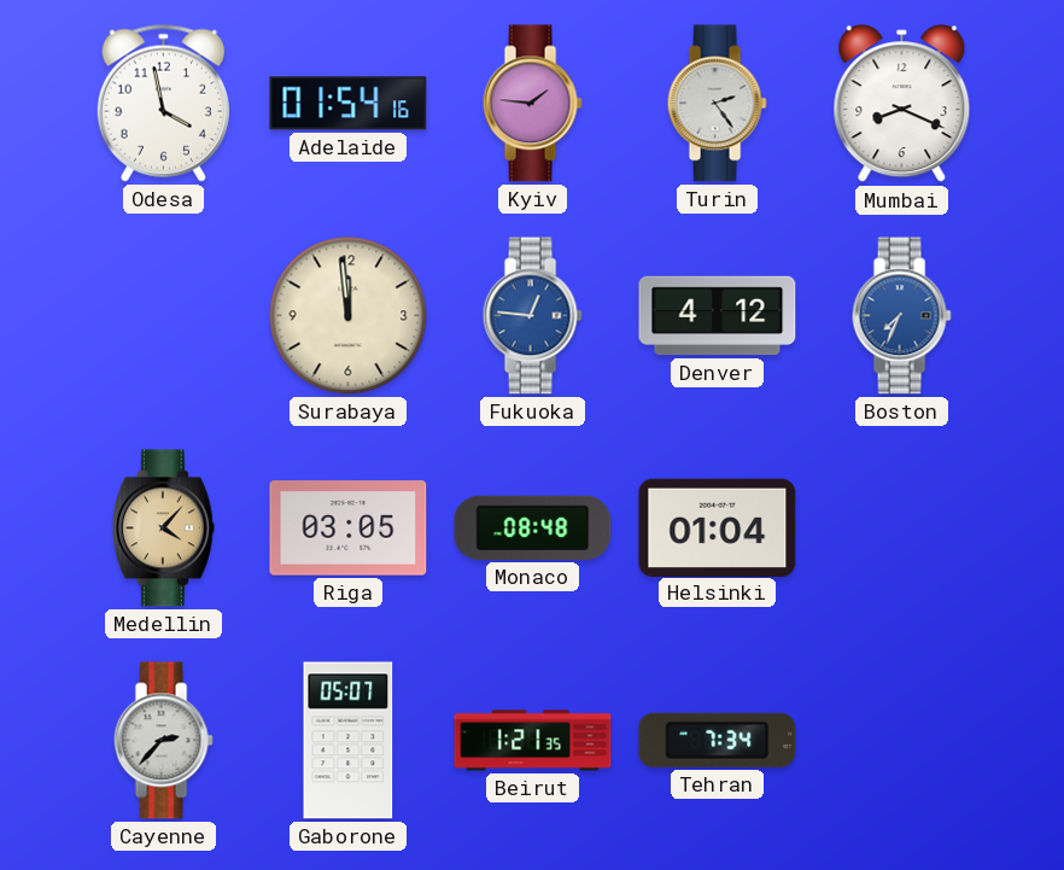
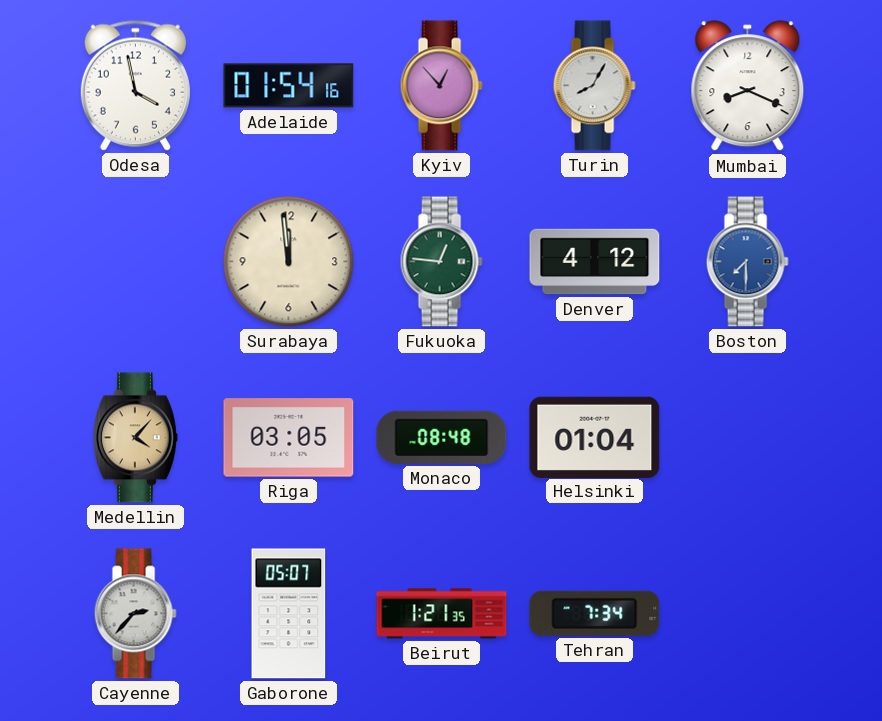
Kyiv: 1:46 -> 12:53
Turin: 2:24 -> 8:05
Fukuoka dial: blue -> green
Boston: 7:34 -> 7:30
